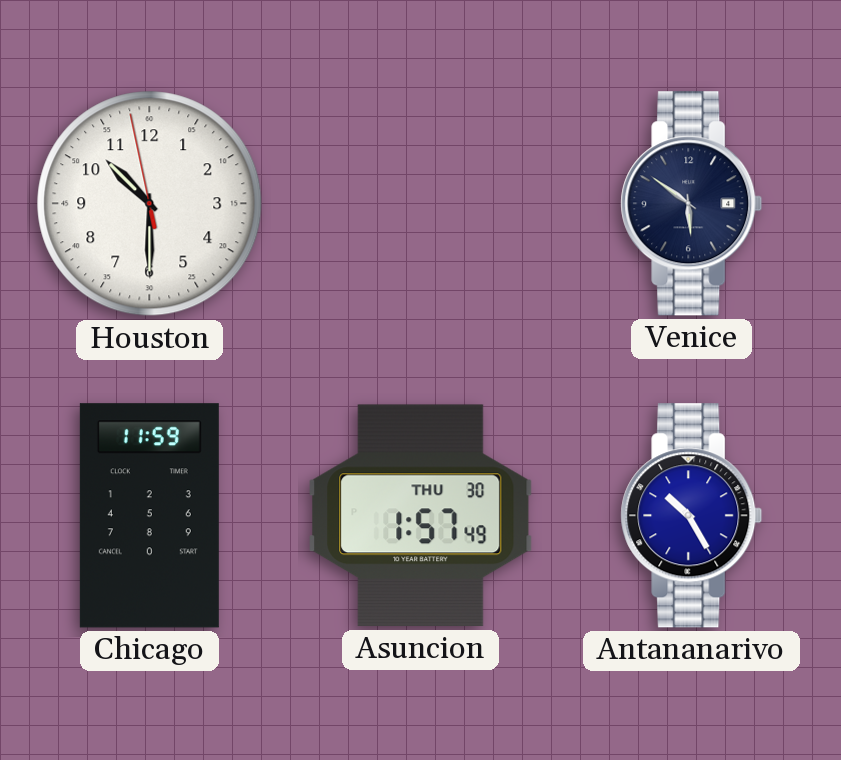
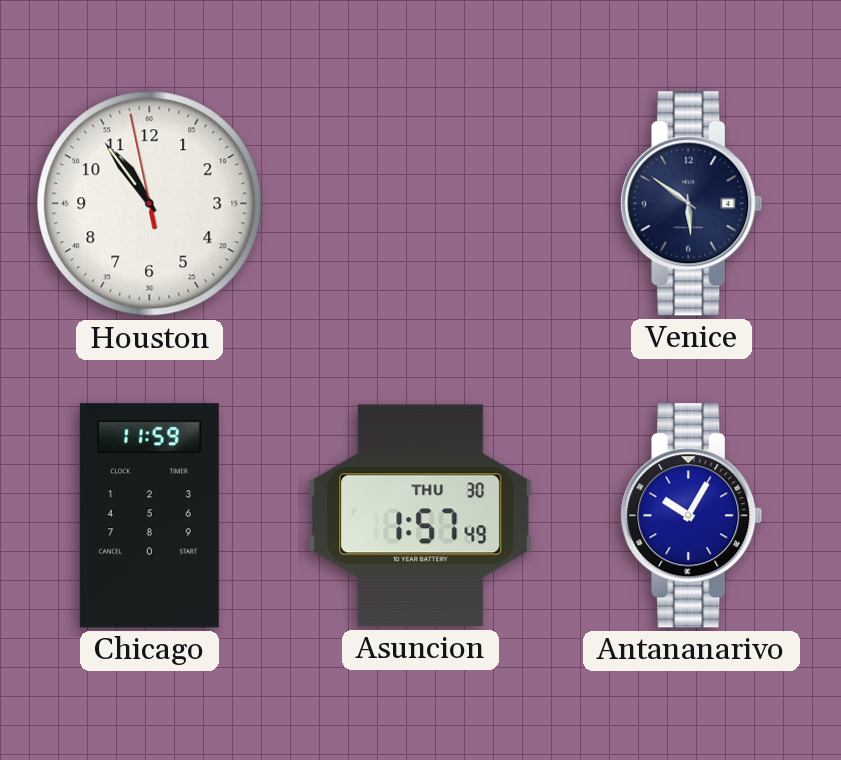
Houston: 10:29 -> 10:53
Antananarivo: 10:25 -> 10:05
